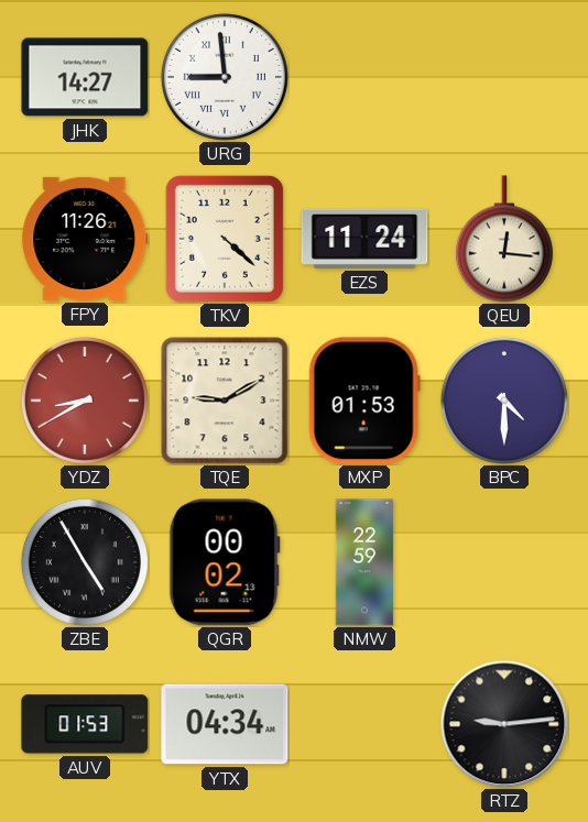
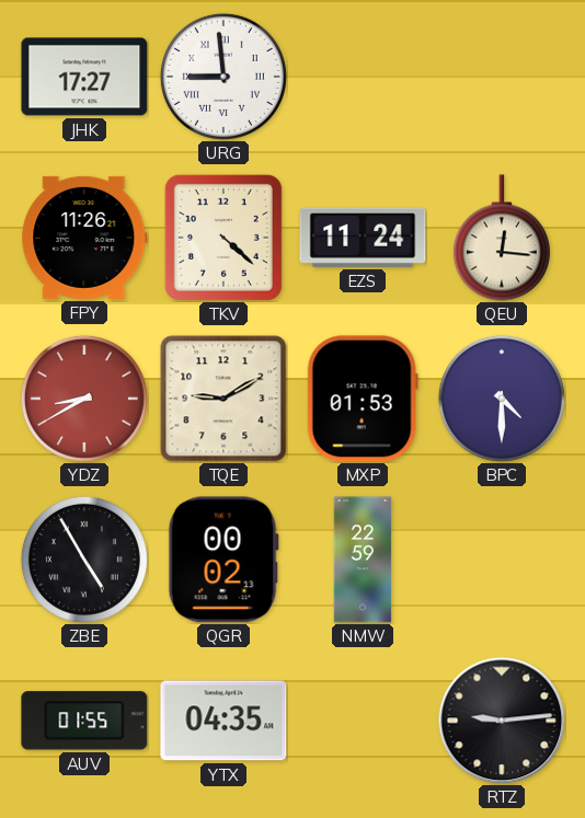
JHK: 14:27 -> 17:27
AUV: 01:53 -> 01:55
YTX: 04:34 -> 04:35
